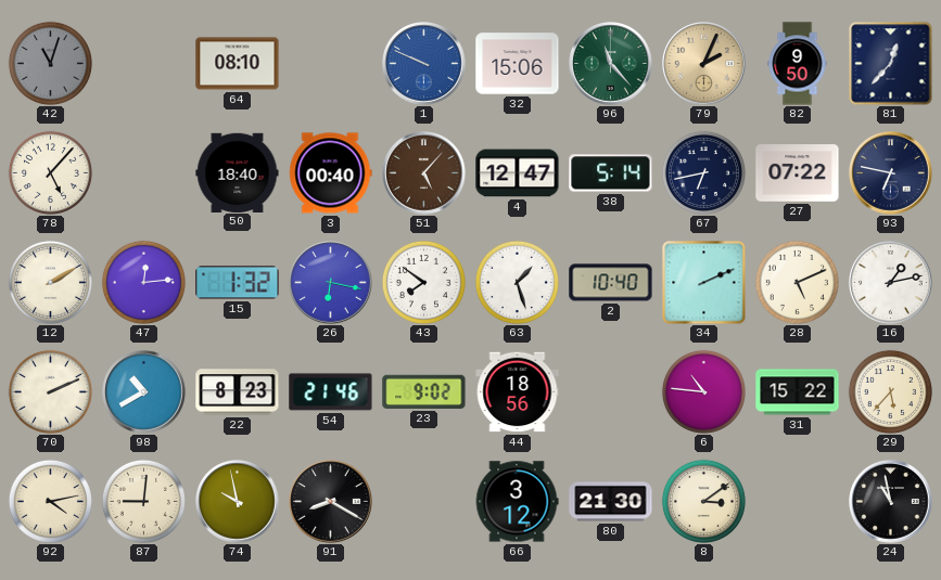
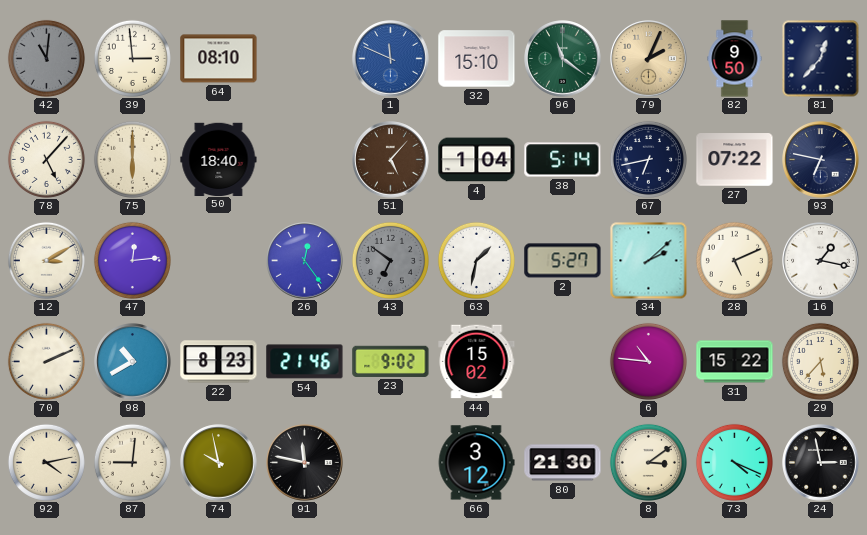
42: 11:03 -> 11:01
39: none -> 2:59
1: 9:49 -> 11:49
32: 15:06 -> 15:10
96: 11:23 -> 11:21
75: none -> 6:00
3: 00:40 -> none
4: 12:47 -> 1:04
12: 2:10 -> 3:10
15: 1:32 -> none
26: 6:17 -> 12:24
43: 7:51 -> 6:51
43 dial: white -> grey
63: 1:27 -> 1:32
2: 10:40 -> 5:27
34: 2:11 -> 2:08
16: 1:13 -> 1:17
44: 18:56 -> 15:02
91: 8:20 -> 11:47
73: none -> 4:19
24: 10:58 -> 2:58
